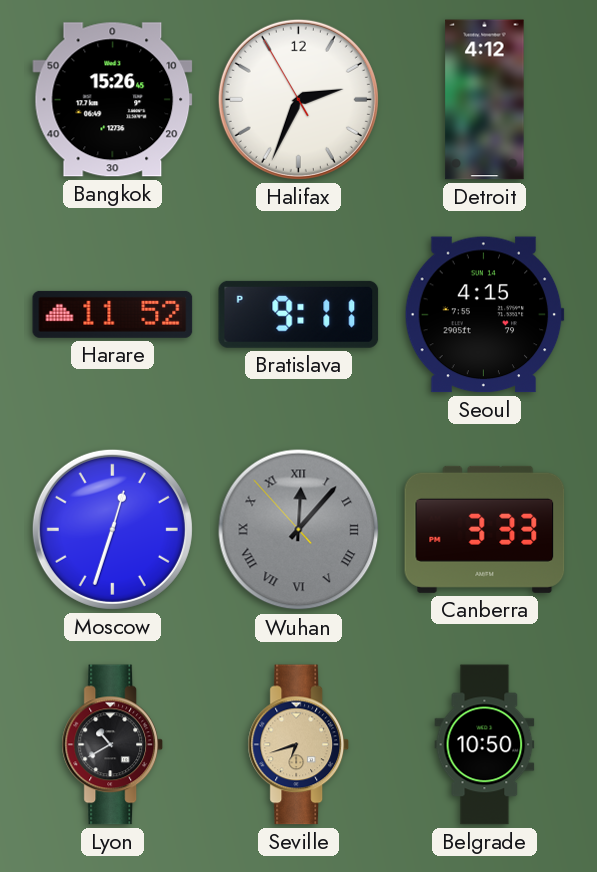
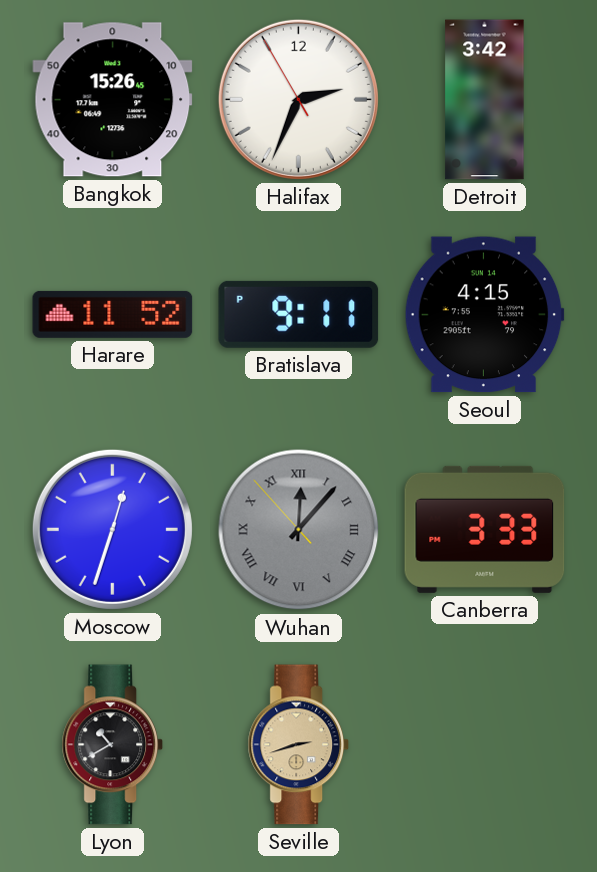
Detroit: 4:12 -> 3:42
Seville: 6:42 -> 2:42
Belgrade: 10:50 -> none
